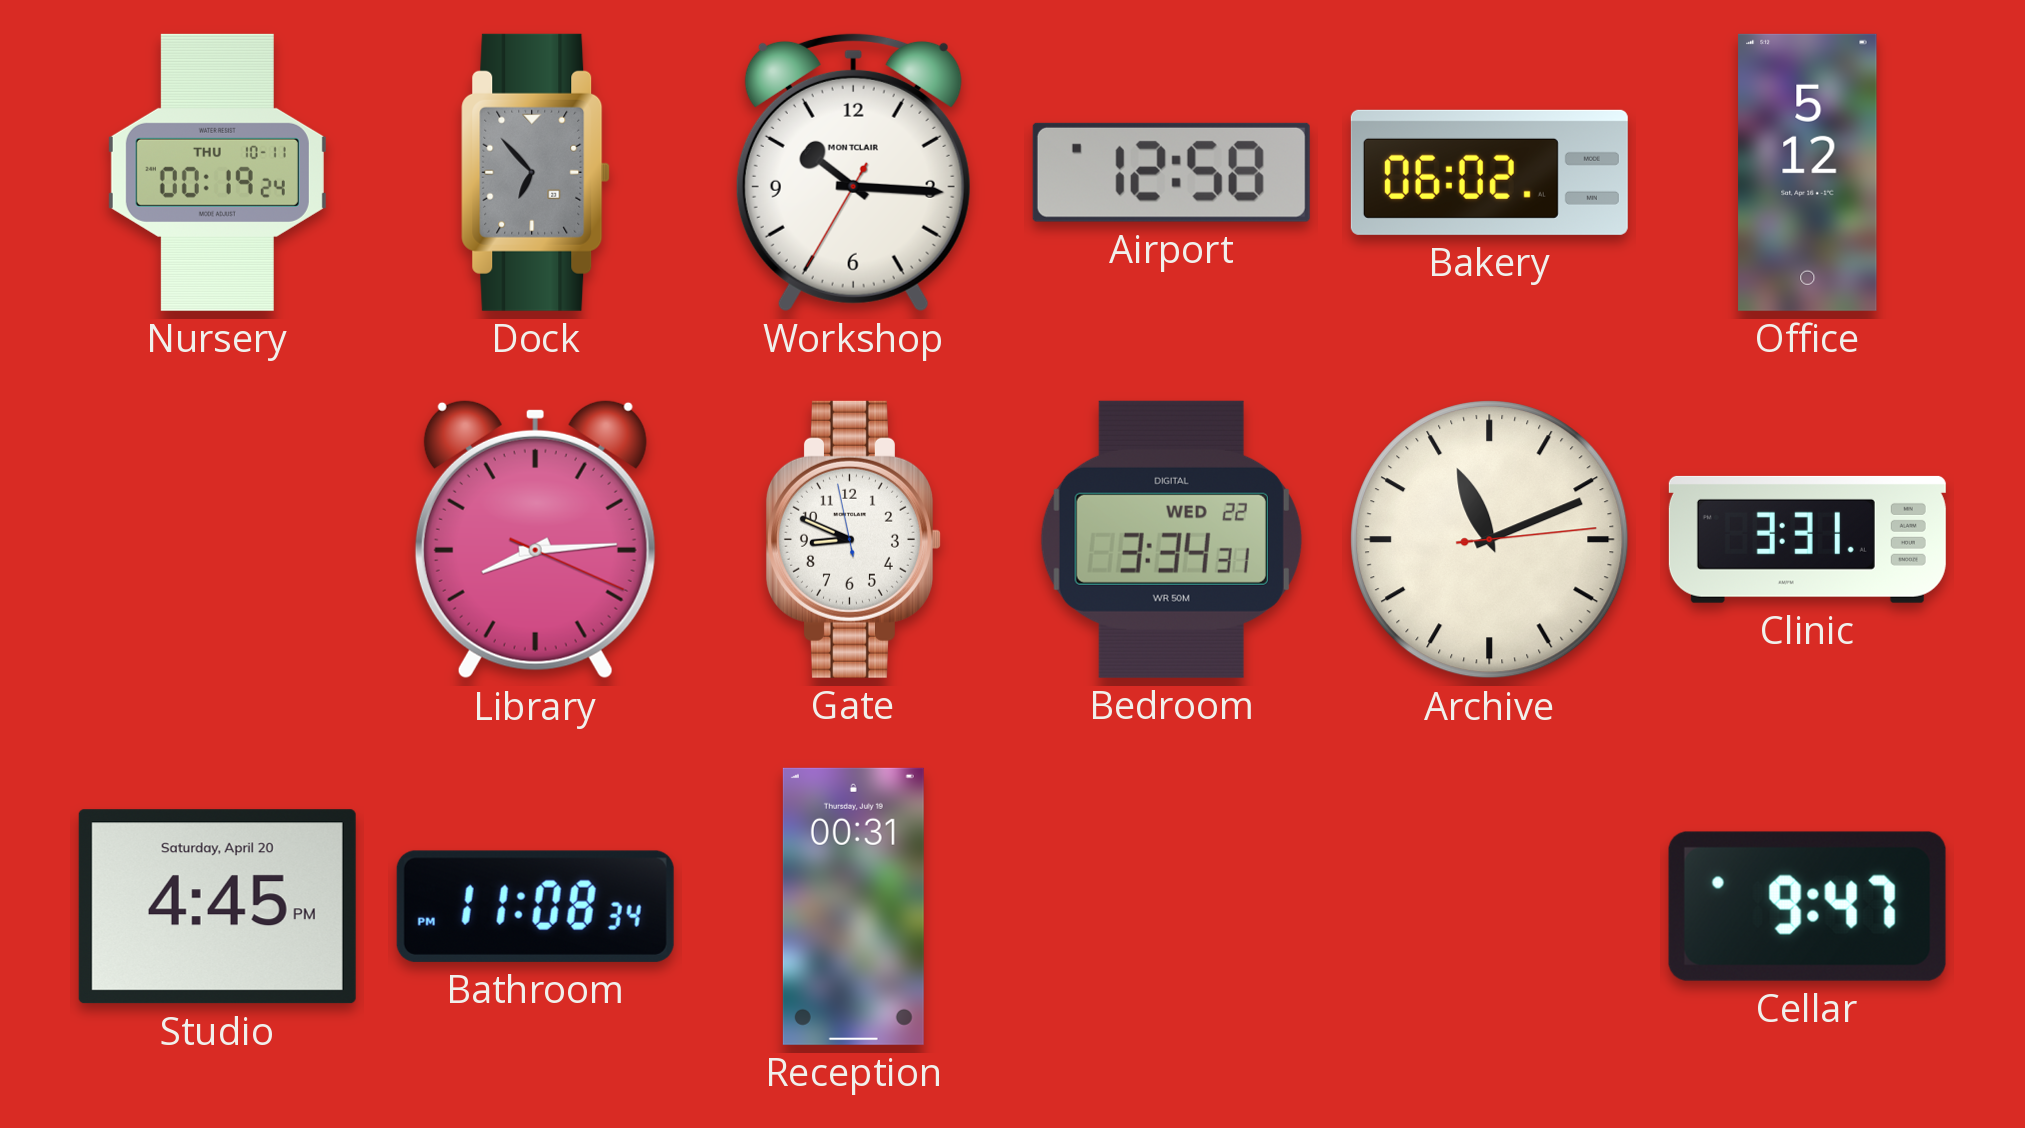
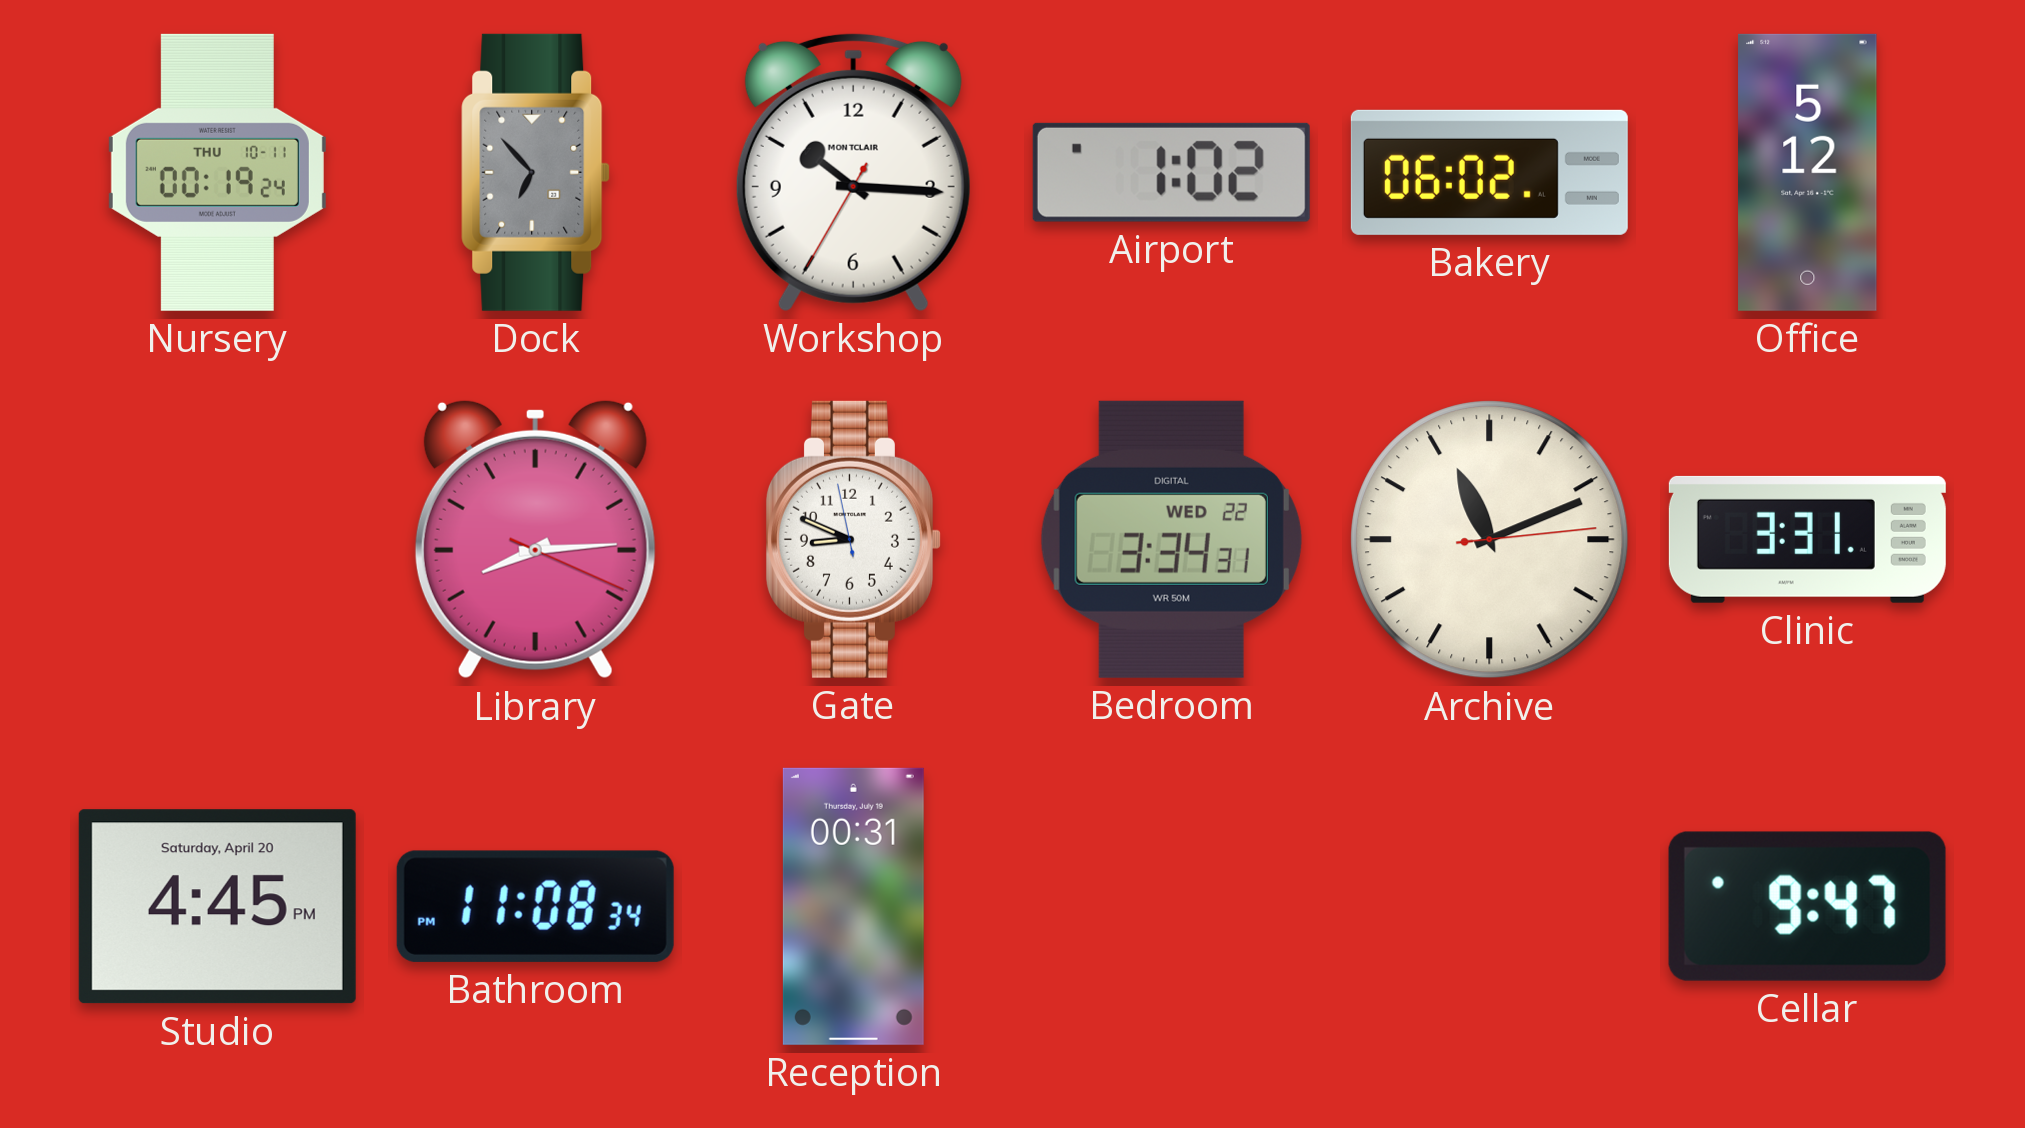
Airport: 12:58 -> 1:02
